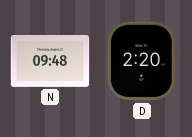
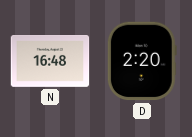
N: 09:48 -> 16:48
